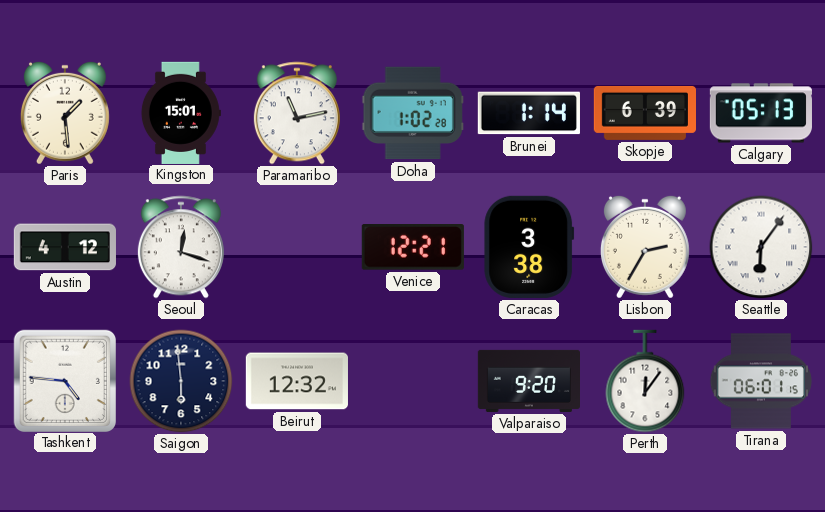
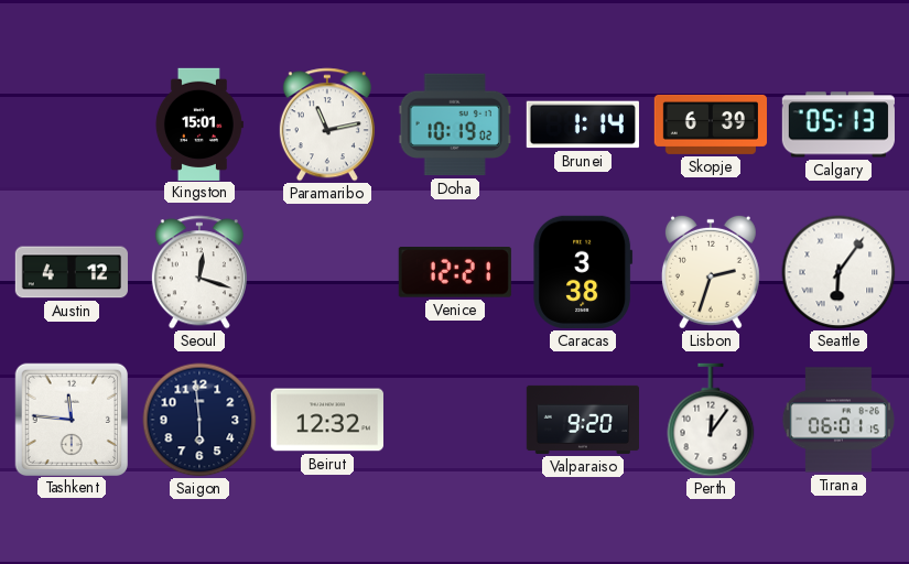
Paris: 1:29 -> none
Doha: 1:02 -> 10:19
Lisbon: 2:35 -> 2:33
Tashkent: 4:46 -> 11:46
